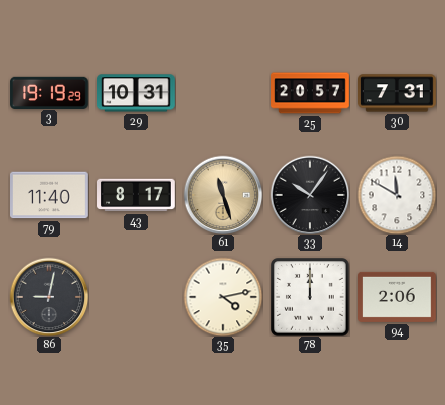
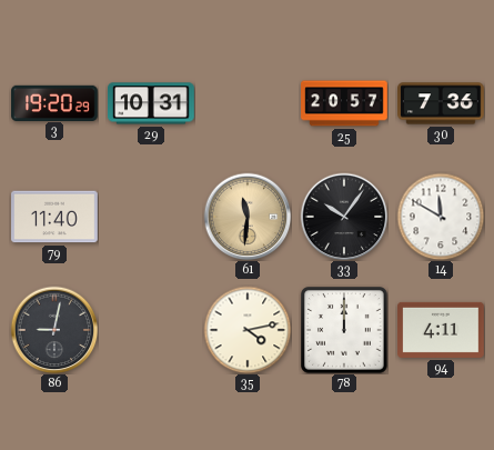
3: 19:19 -> 19:20
30: 7:31 -> 7:36
43: 8:17 -> none
61: 11:27 -> 11:31
94: 2:06 -> 4:11
